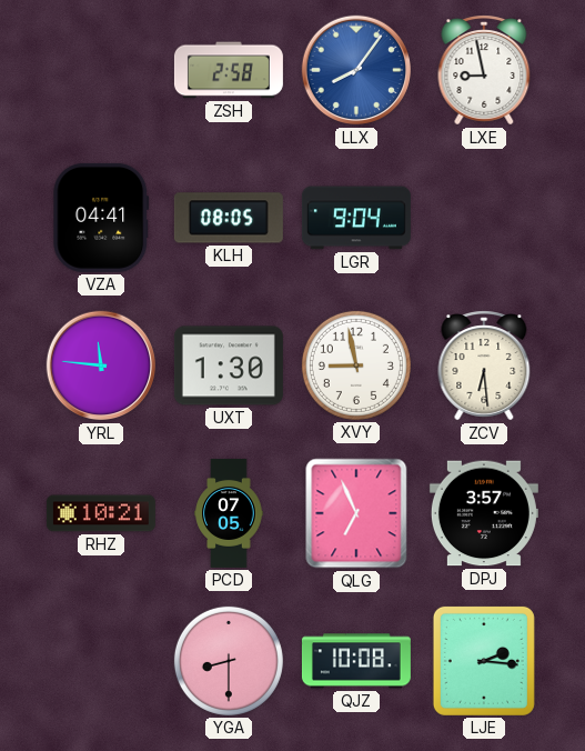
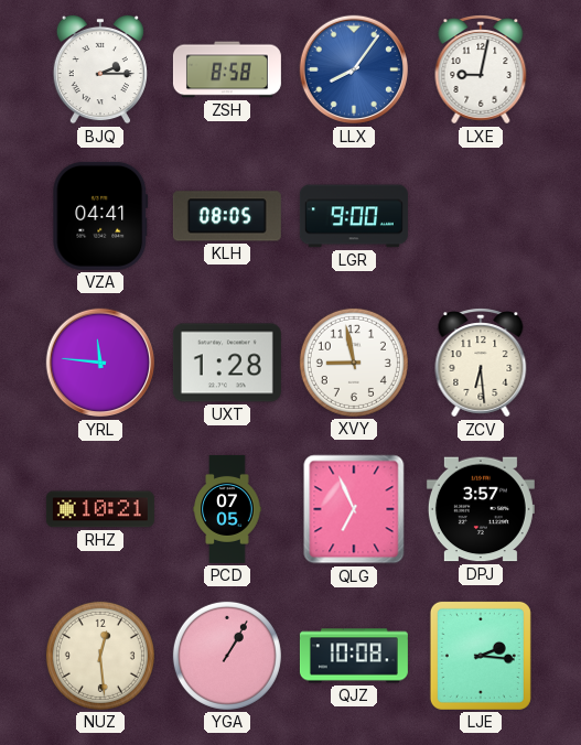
BJQ: none -> 2:15
ZSH: 2:58 -> 8:58
LXE: 8:58 -> 9:02
LGR: 9:04 -> 9:00
UXT: 1:30 -> 1:28
NUZ: none -> 12:29
YGA: 8:30 -> 1:05
